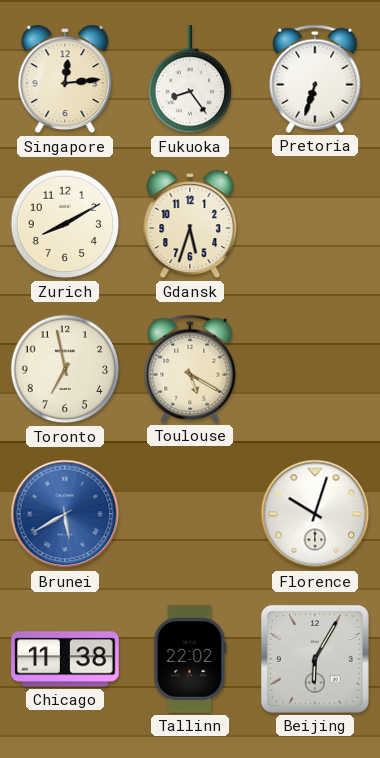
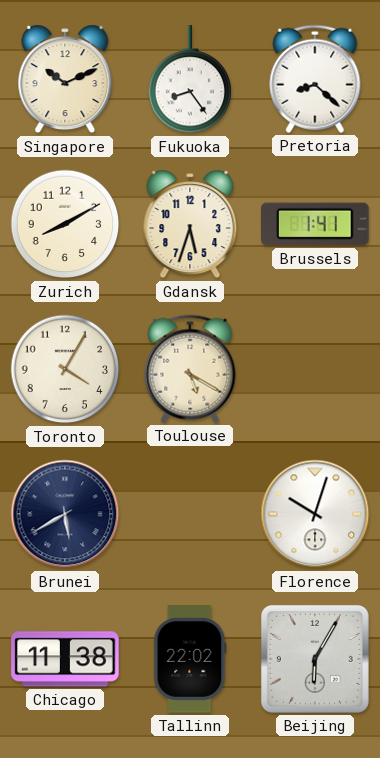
Singapore: 12:14 -> 10:11
Pretoria: 6:33 -> 8:22
Brussels: none -> 1:41
Toronto: 6:58 -> 4:05
Brunei dial: blue -> navy
